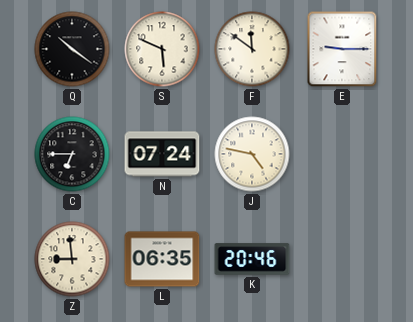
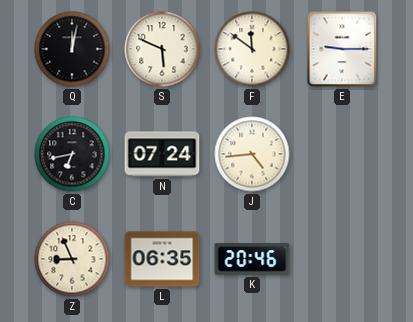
Q: 10:21 -> 12:02
C: 6:45 -> 6:43
J: 4:47 -> 4:44
Z: 8:59 -> 8:56
